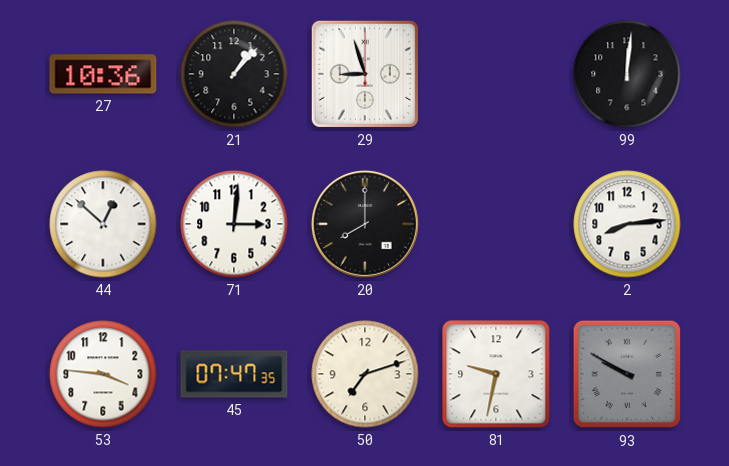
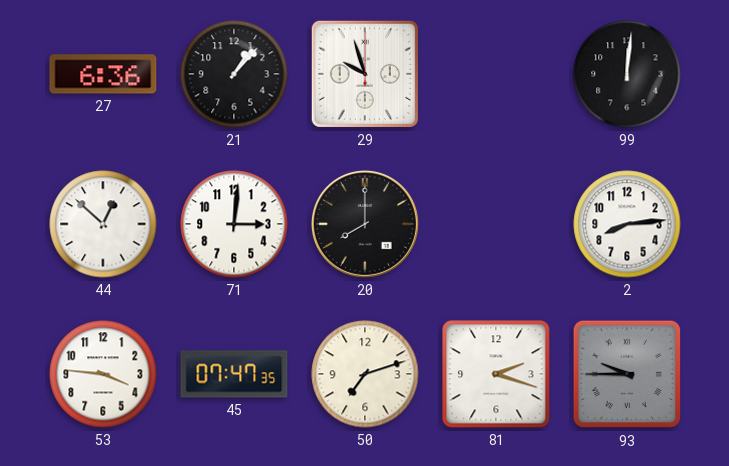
27: 10:36 -> 6:36
29: 8:57 -> 9:57
81: 9:32 -> 2:18
93: 9:50 -> 9:45
